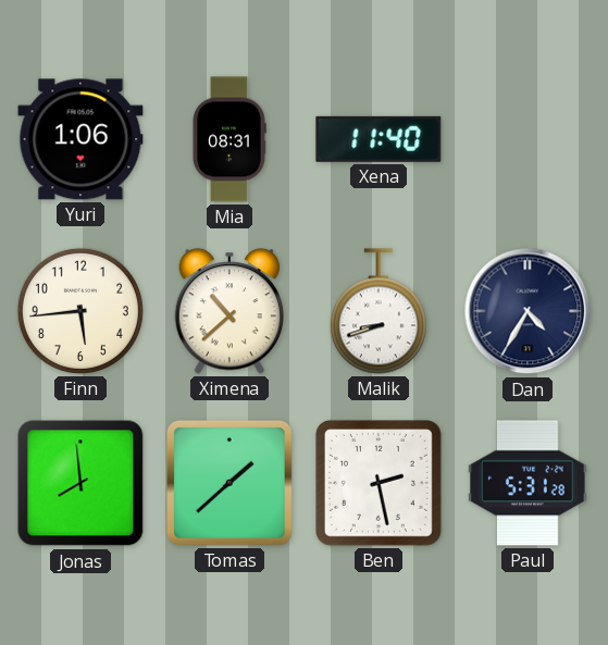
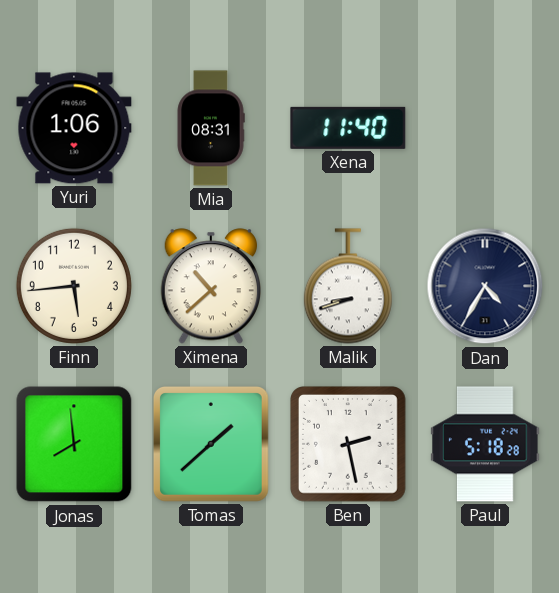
Paul: 5:31 -> 5:18
